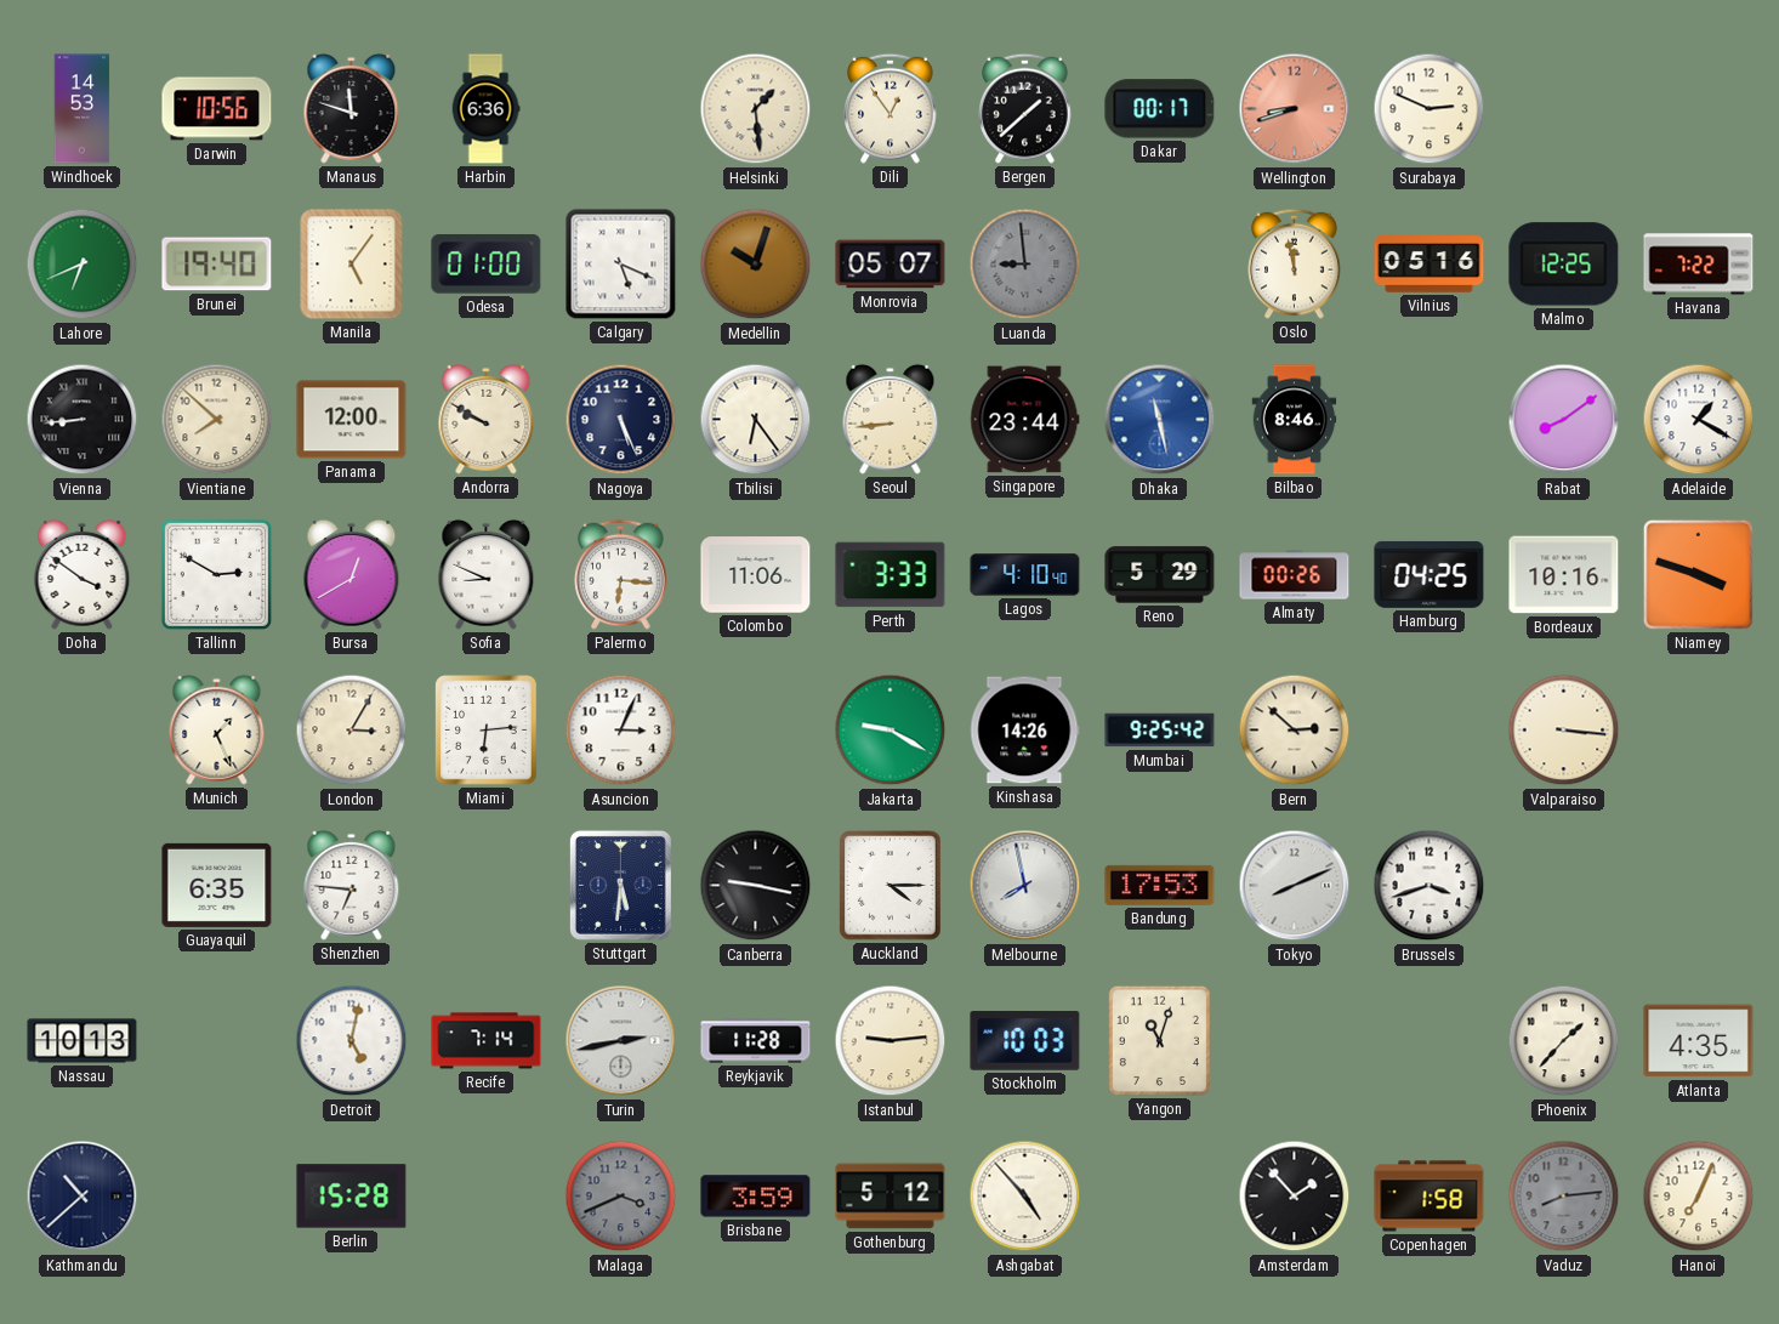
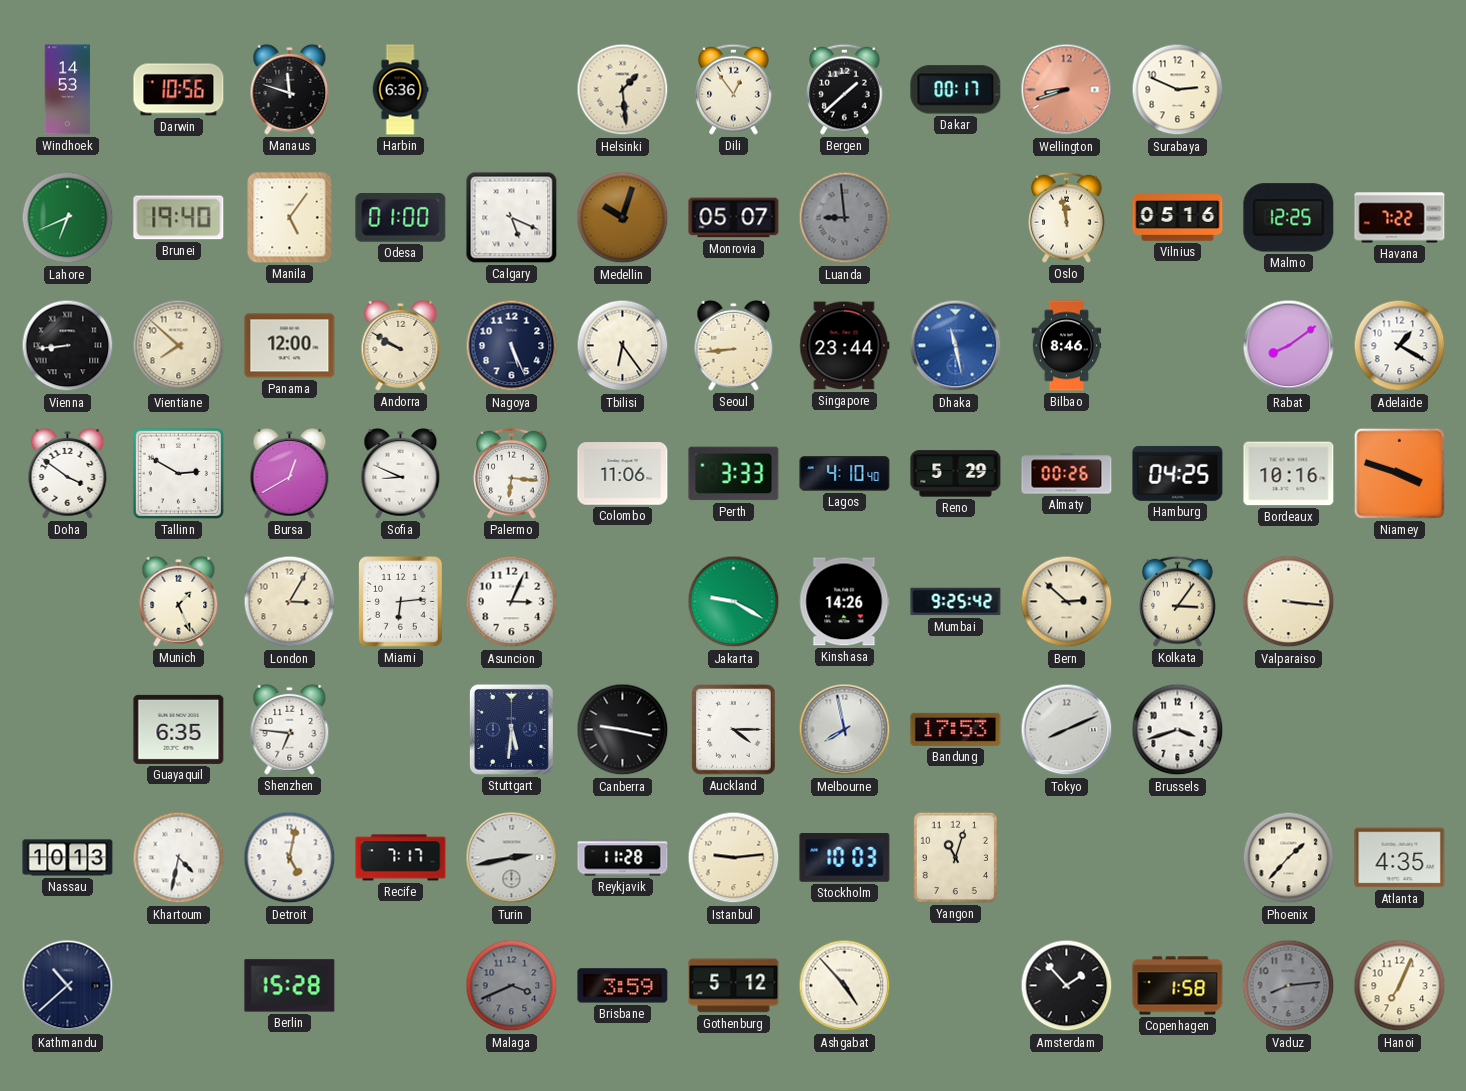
Kolkata: none -> 3:06
Khartoum: none -> 4:32
Recife: 7:14 -> 7:17
